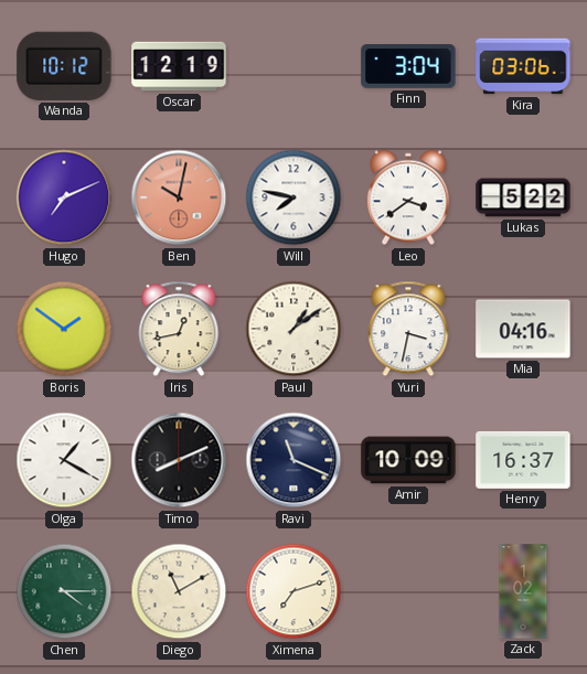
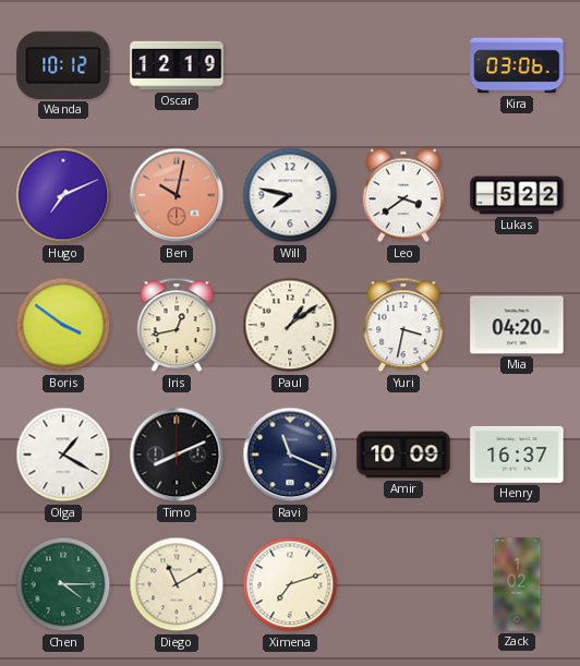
Finn: 3:04 -> none
Boris: 1:51 -> 3:51
Mia: 04:16 -> 04:20
